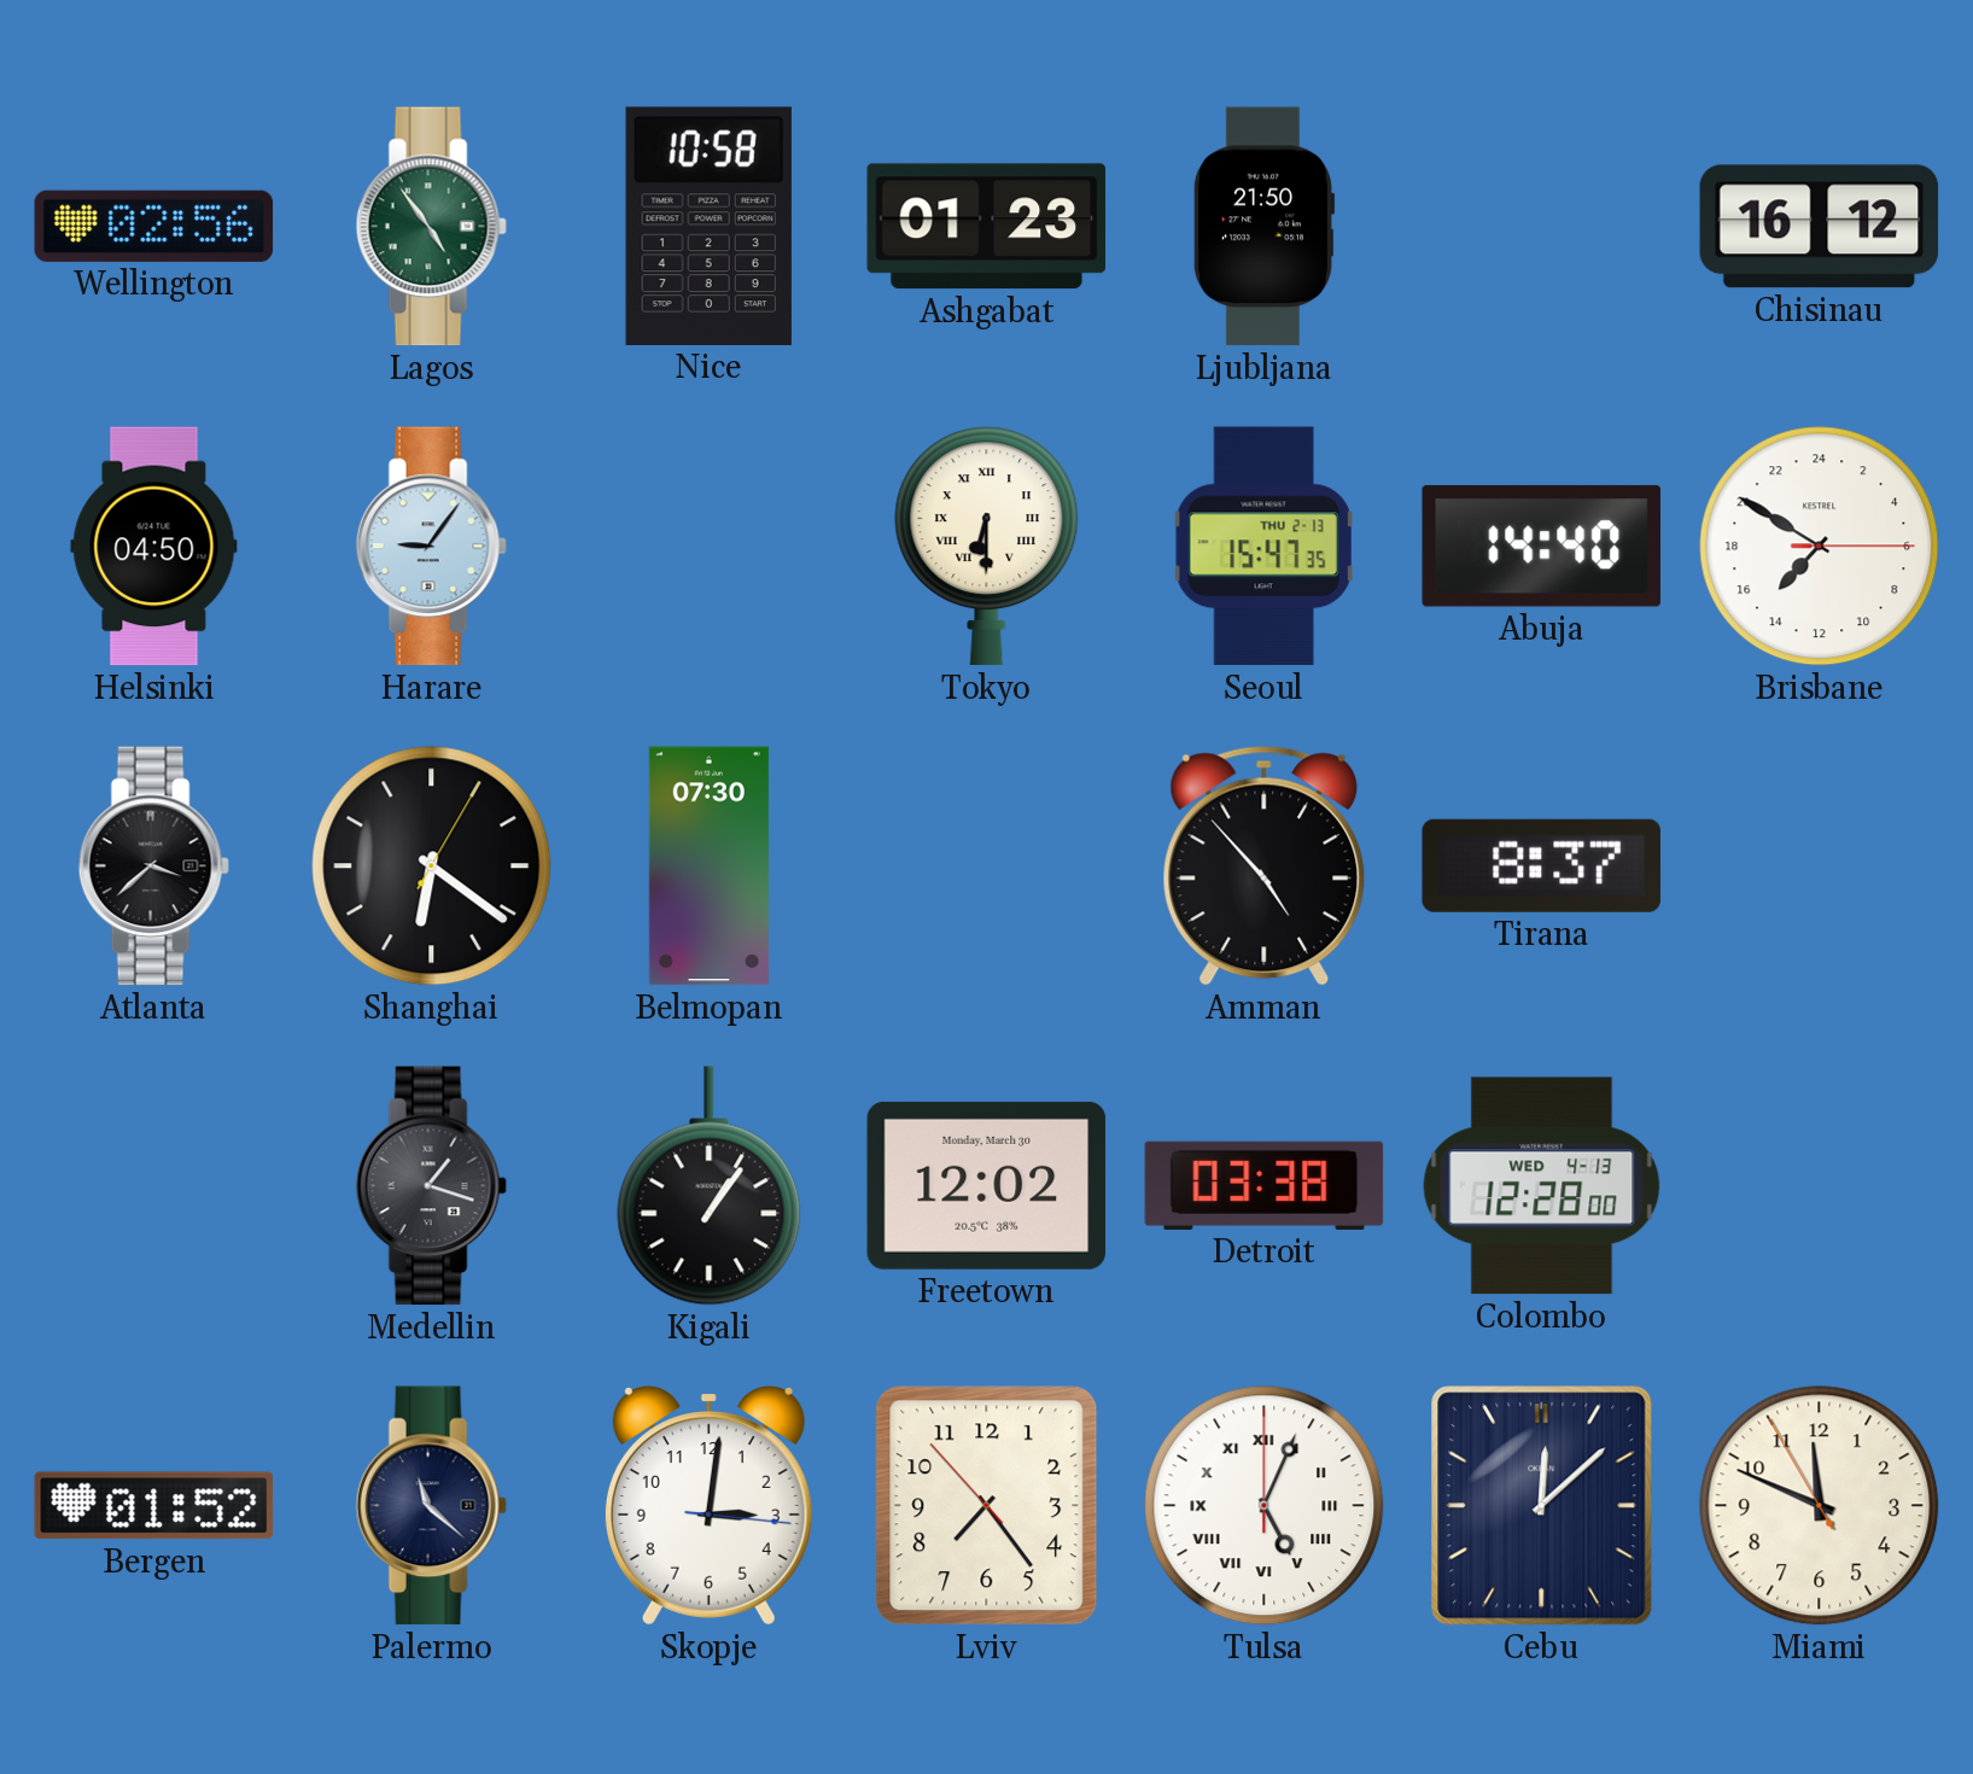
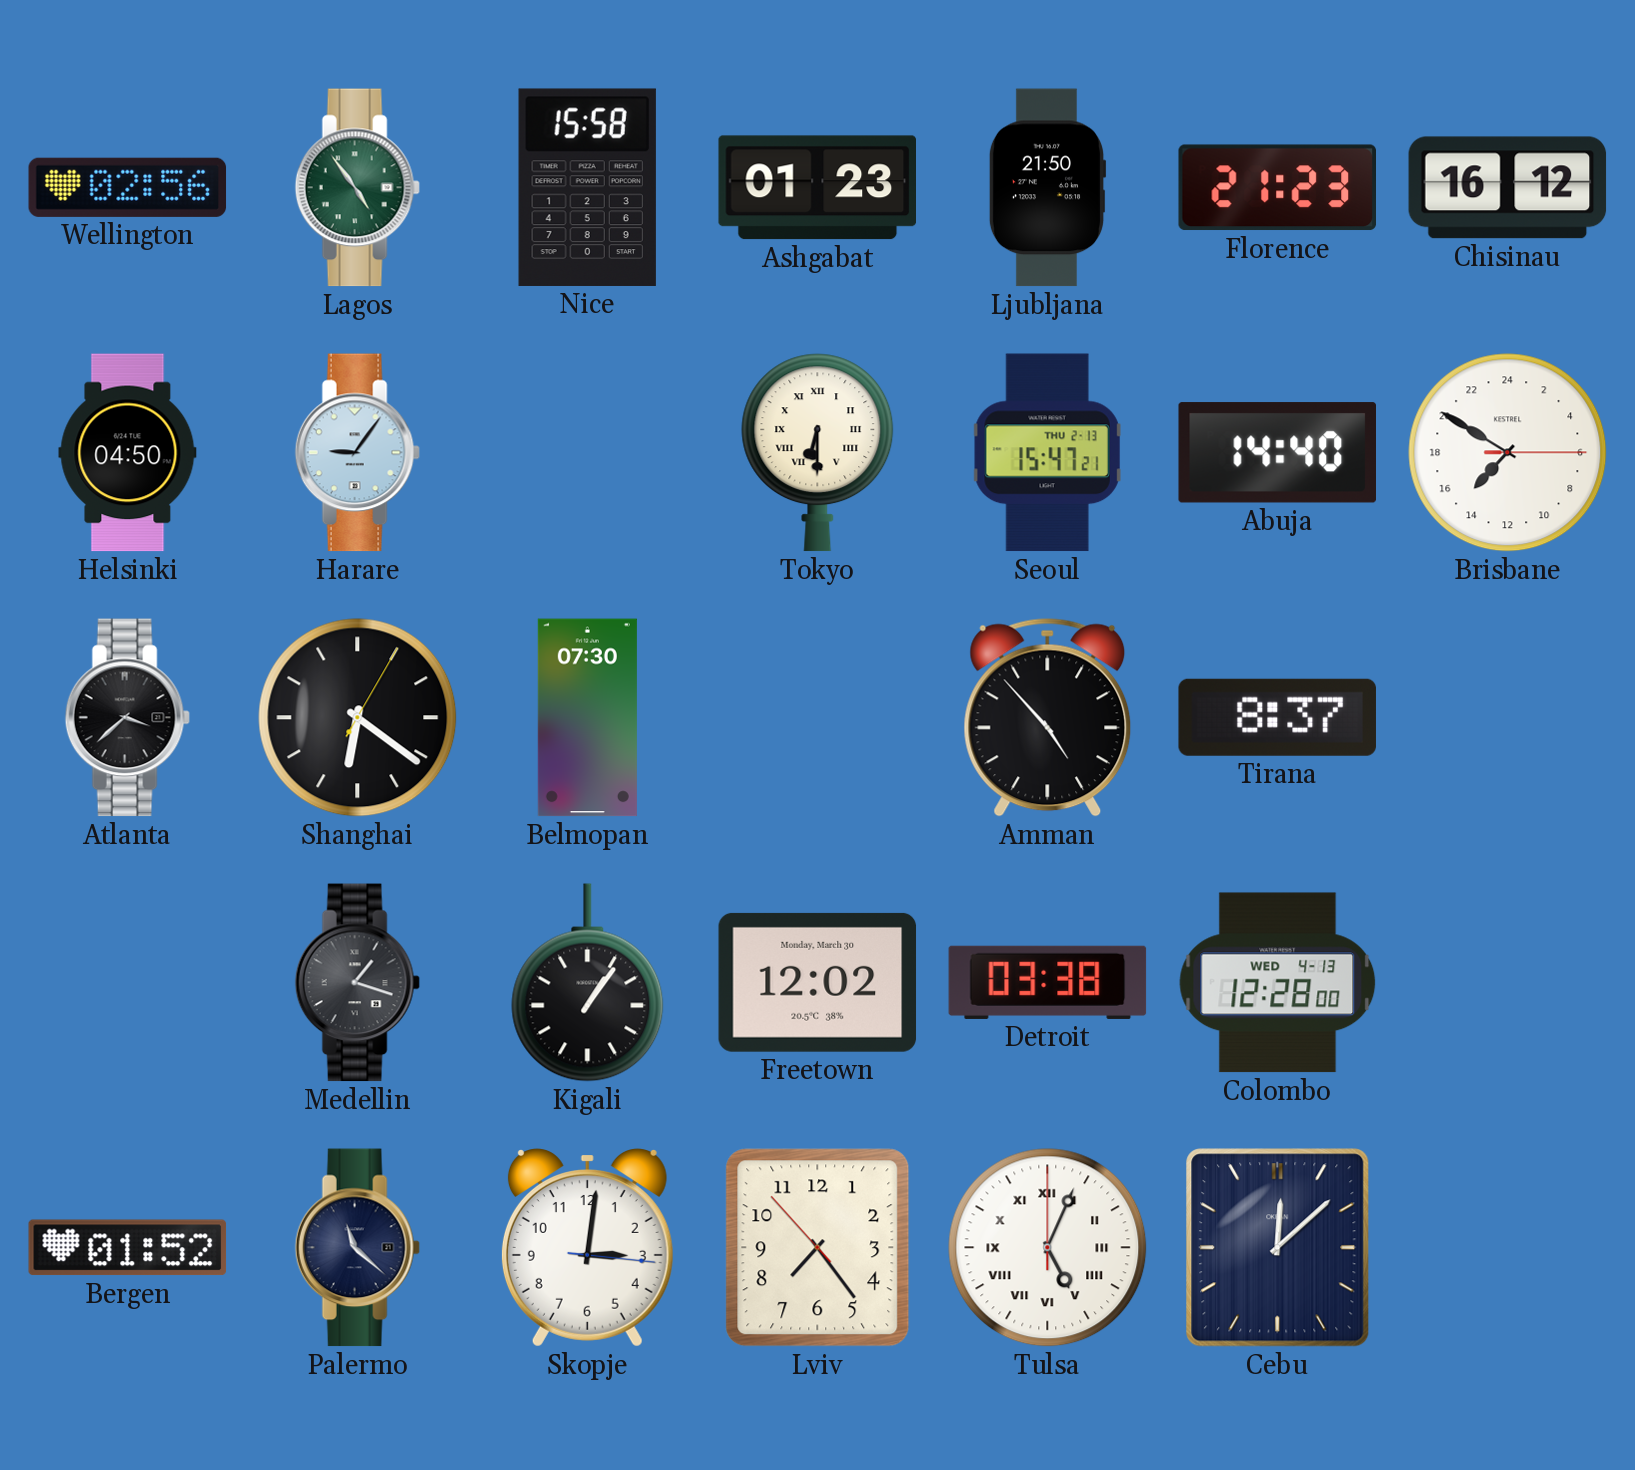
Nice: 10:58 -> 15:58
Florence: none -> 21:23
Seoul: 15:47:35 -> 15:47:21
Miami: 11:48 -> none
